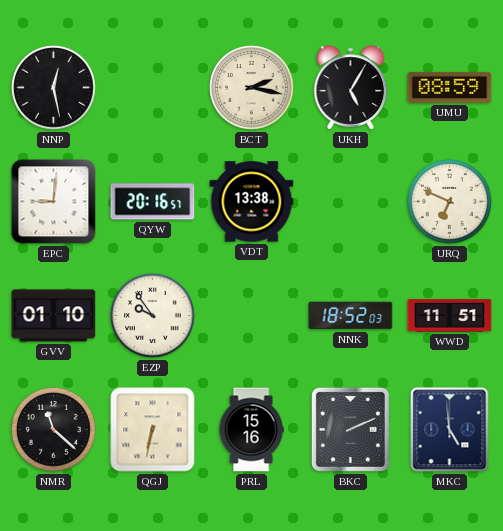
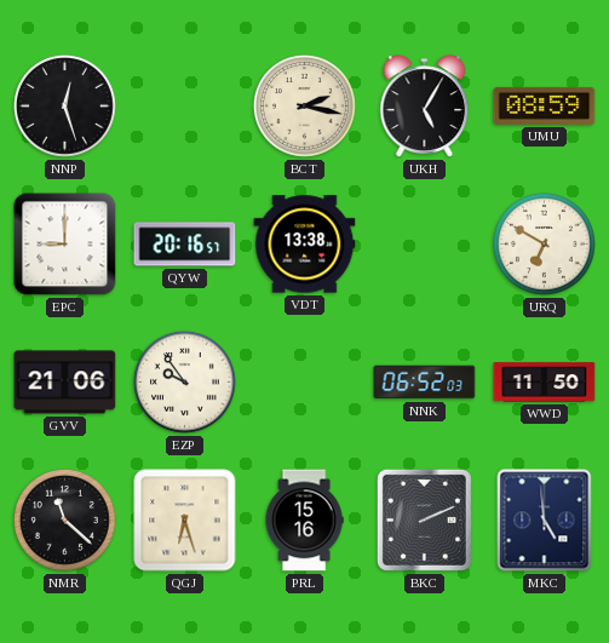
NNP: 12:28 -> 12:27
EPC: 9:01 -> 9:00
URQ: 6:49 -> 6:50
GVV: 01:10 -> 21:06
NNK: 18:52 -> 06:52
WWD: 11:51 -> 11:50
QGJ: 6:32 -> 6:27
